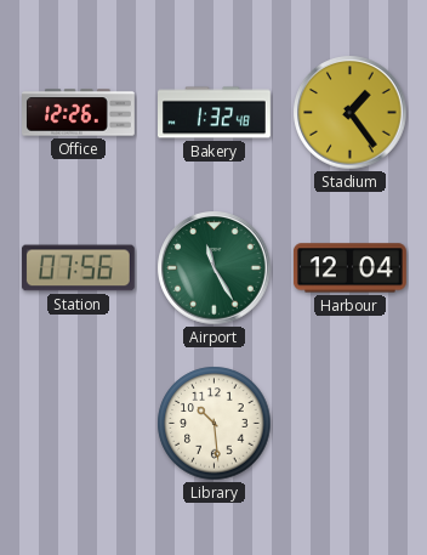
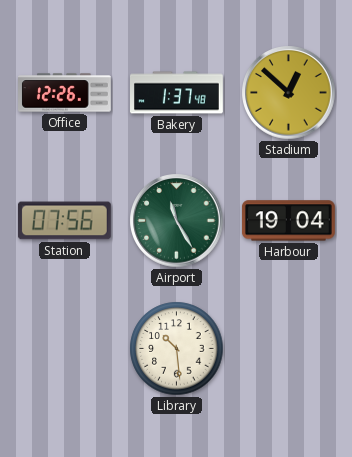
Bakery: 1:32 -> 1:37
Stadium: 1:24 -> 12:52
Harbour: 12:04 -> 19:04
